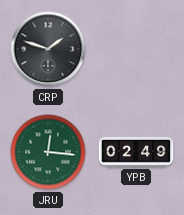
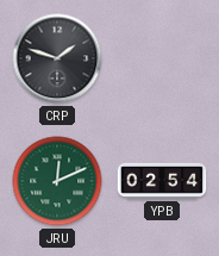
JRU: 12:16 -> 12:11
YPB: 02:49 -> 02:54
